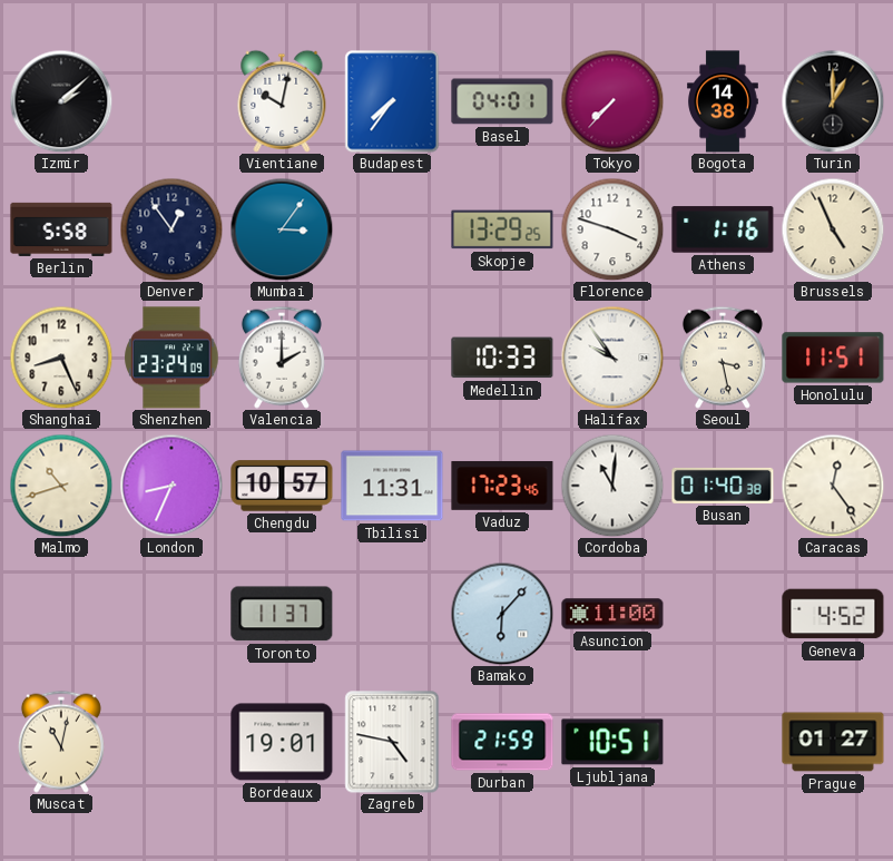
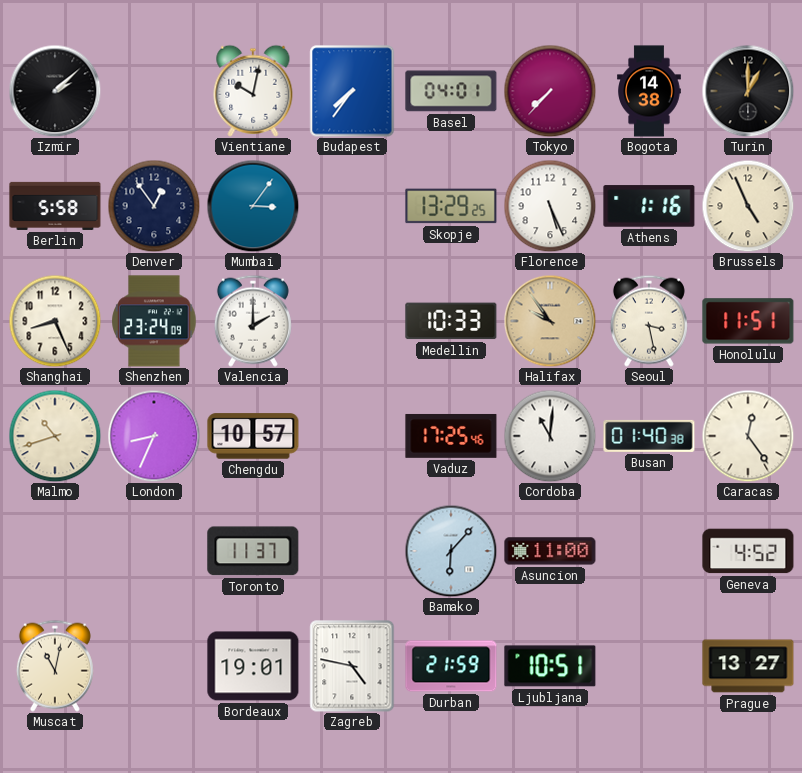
Florence: 3:48 -> 5:26
Halifax dial: white -> champagne
Tbilisi: 11:31 -> none
Vaduz: 17:23 -> 17:25
Prague: 01:27 -> 13:27
